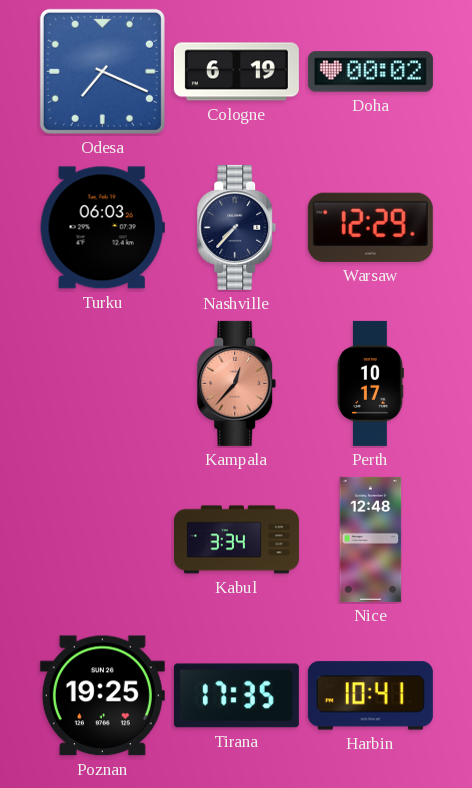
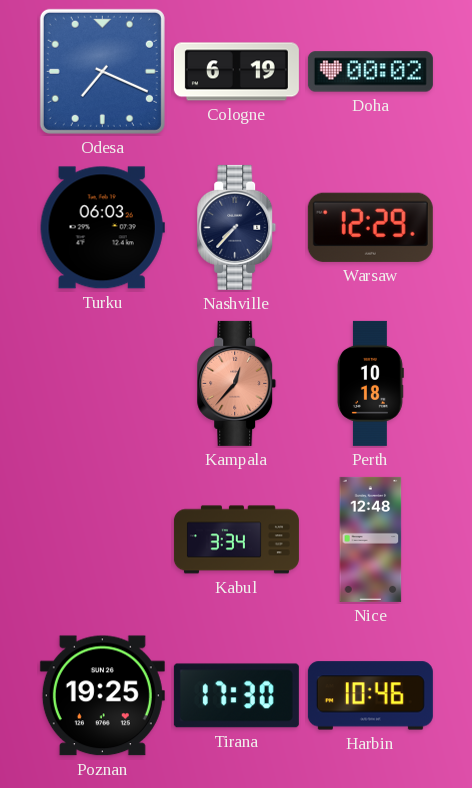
Perth: 10:17 -> 10:18
Tirana: 17:35 -> 17:30
Harbin: 10:41 -> 10:46
